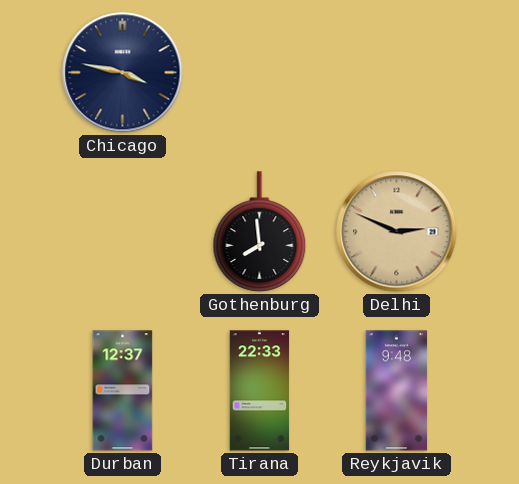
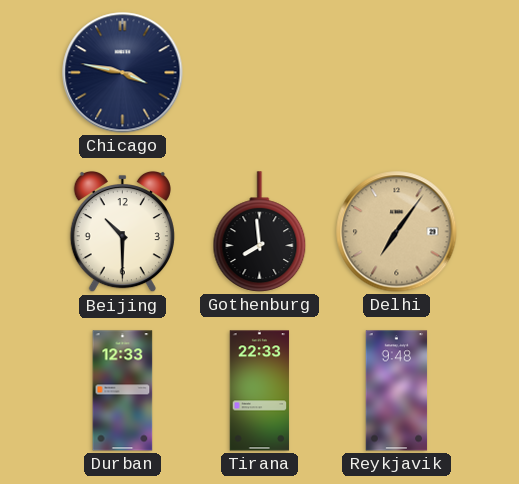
Beijing: none -> 10:30
Delhi: 2:49 -> 7:06
Durban: 12:37 -> 12:33
